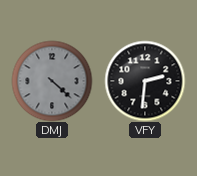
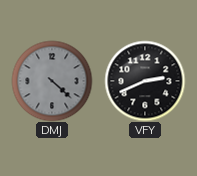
VFY: 2:31 -> 2:41
